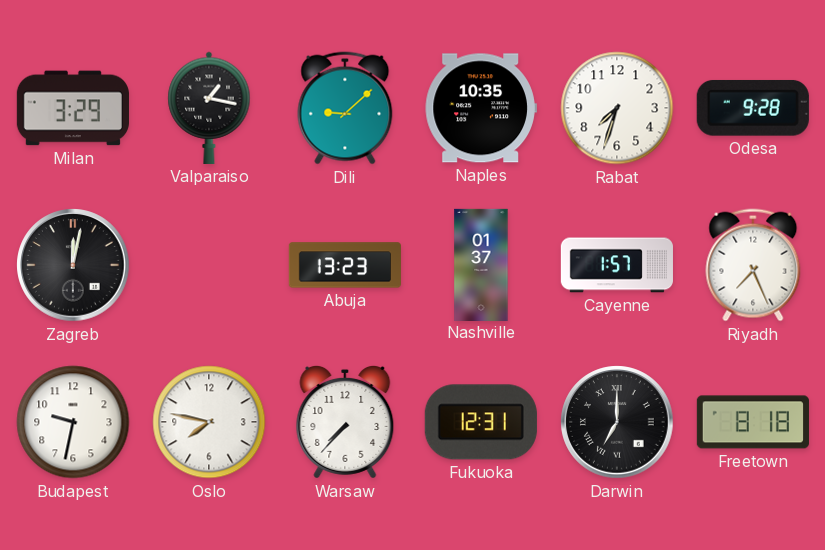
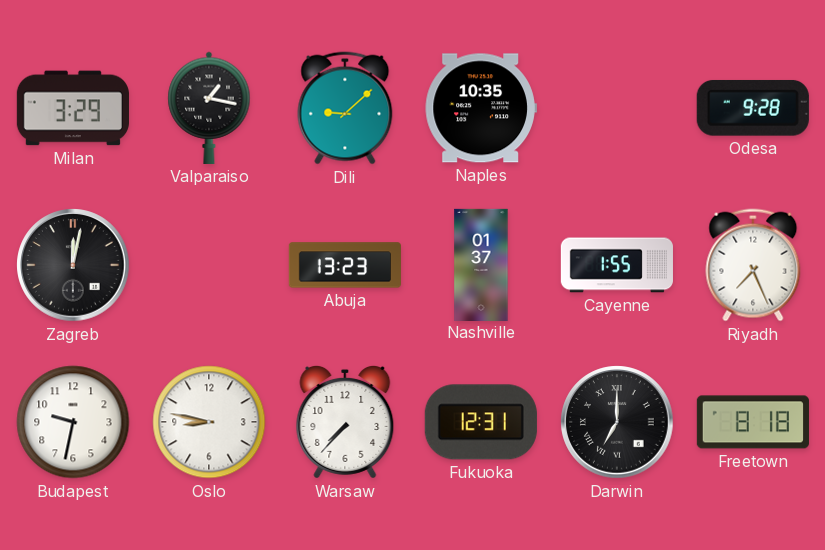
Rabat: 7:33 -> none
Cayenne: 1:57 -> 1:55
Oslo: 7:47 -> 8:47
